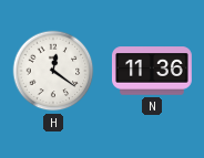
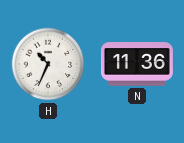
H: 12:21 -> 10:34
